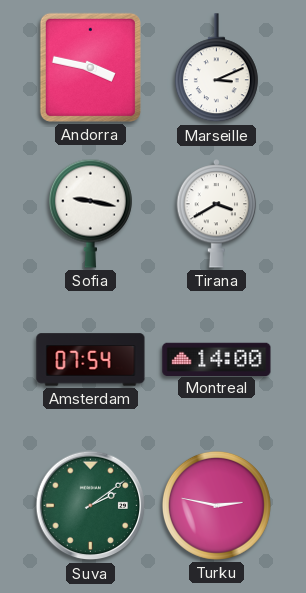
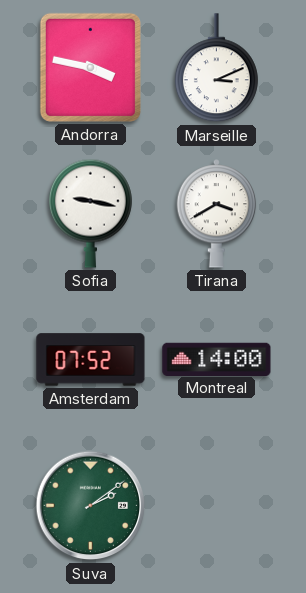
Amsterdam: 07:54 -> 07:52
Turku: 2:47 -> none
